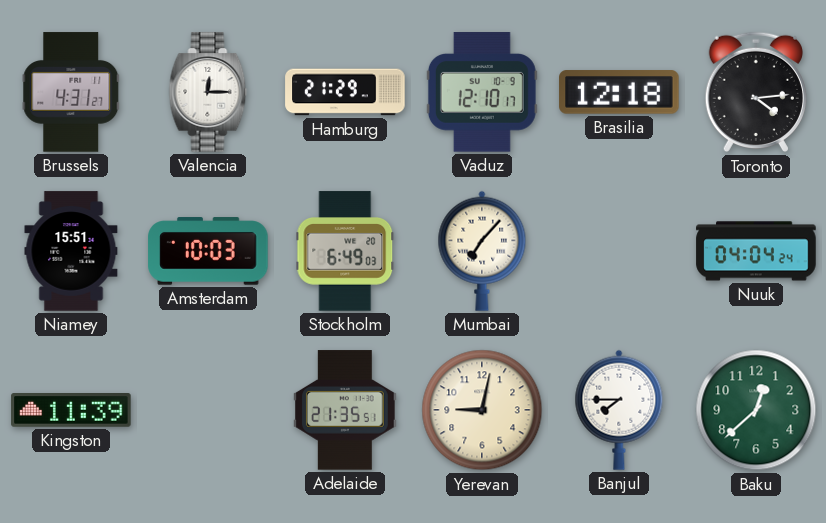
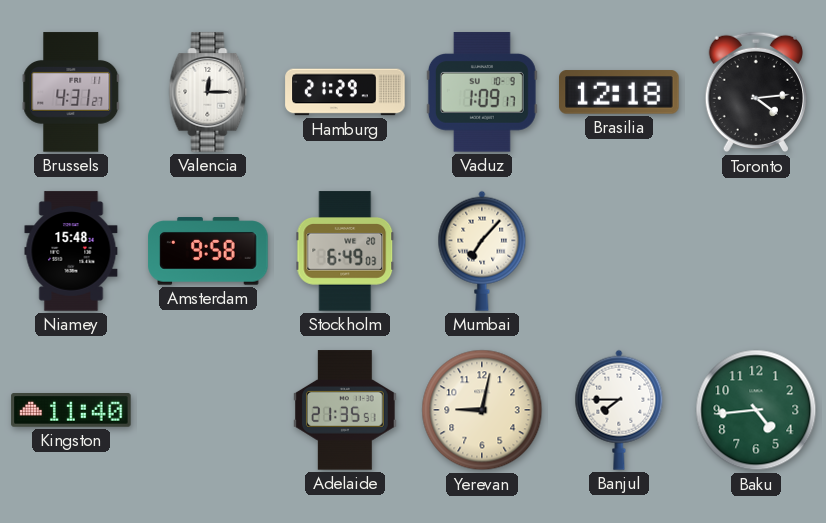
Vaduz: 12:10 -> 1:09
Niamey: 15:51 -> 15:48
Amsterdam: 10:03 -> 9:58
Nuuk: 04:04 -> none
Kingston: 11:39 -> 11:40
Baku: 12:38 -> 4:44
